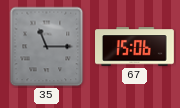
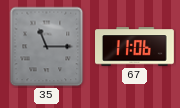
67: 15:06 -> 11:06
